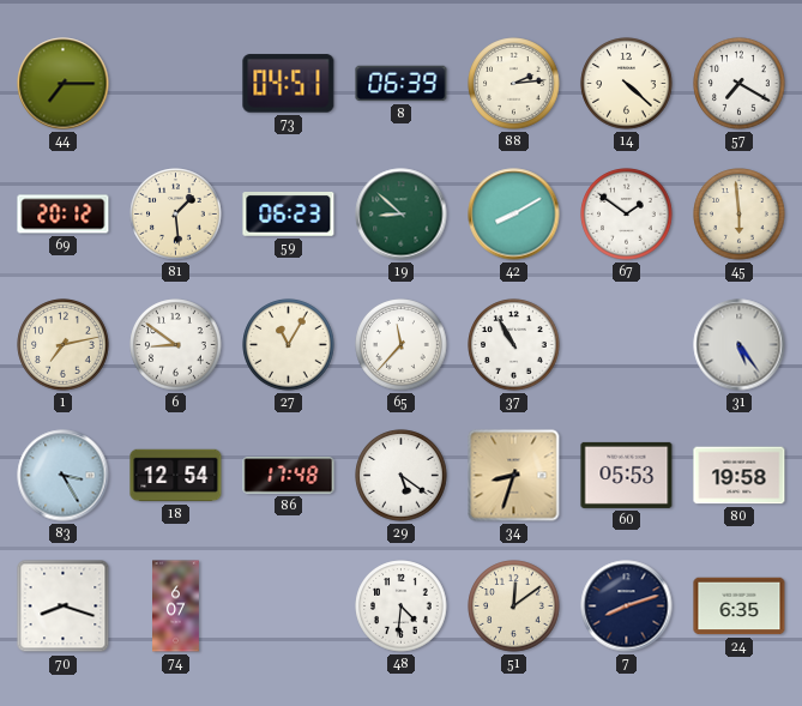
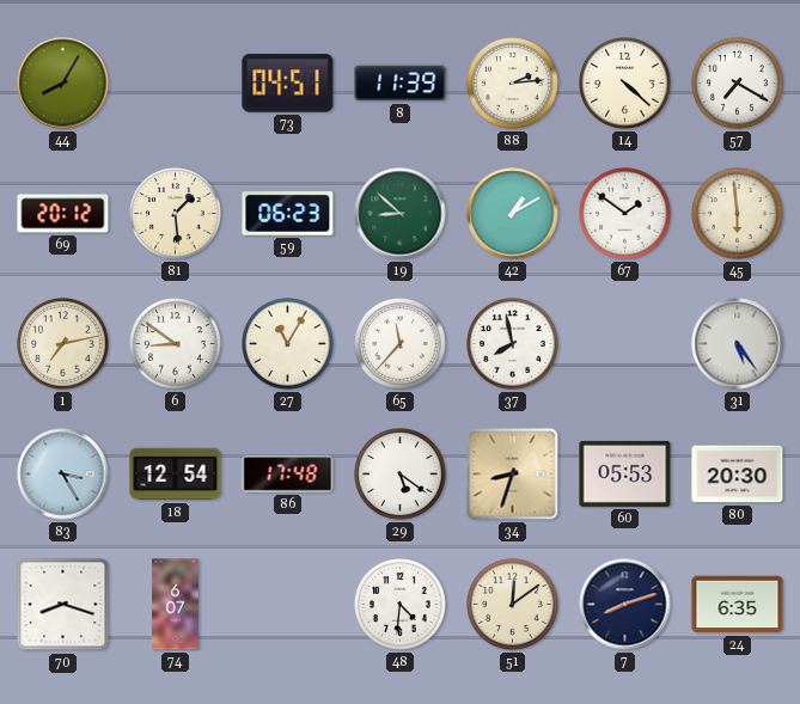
44: 7:15 -> 8:05
8: 06:39 -> 11:39
42: 8:10 -> 1:10
37: 10:55 -> 7:58
80: 19:58 -> 20:30
